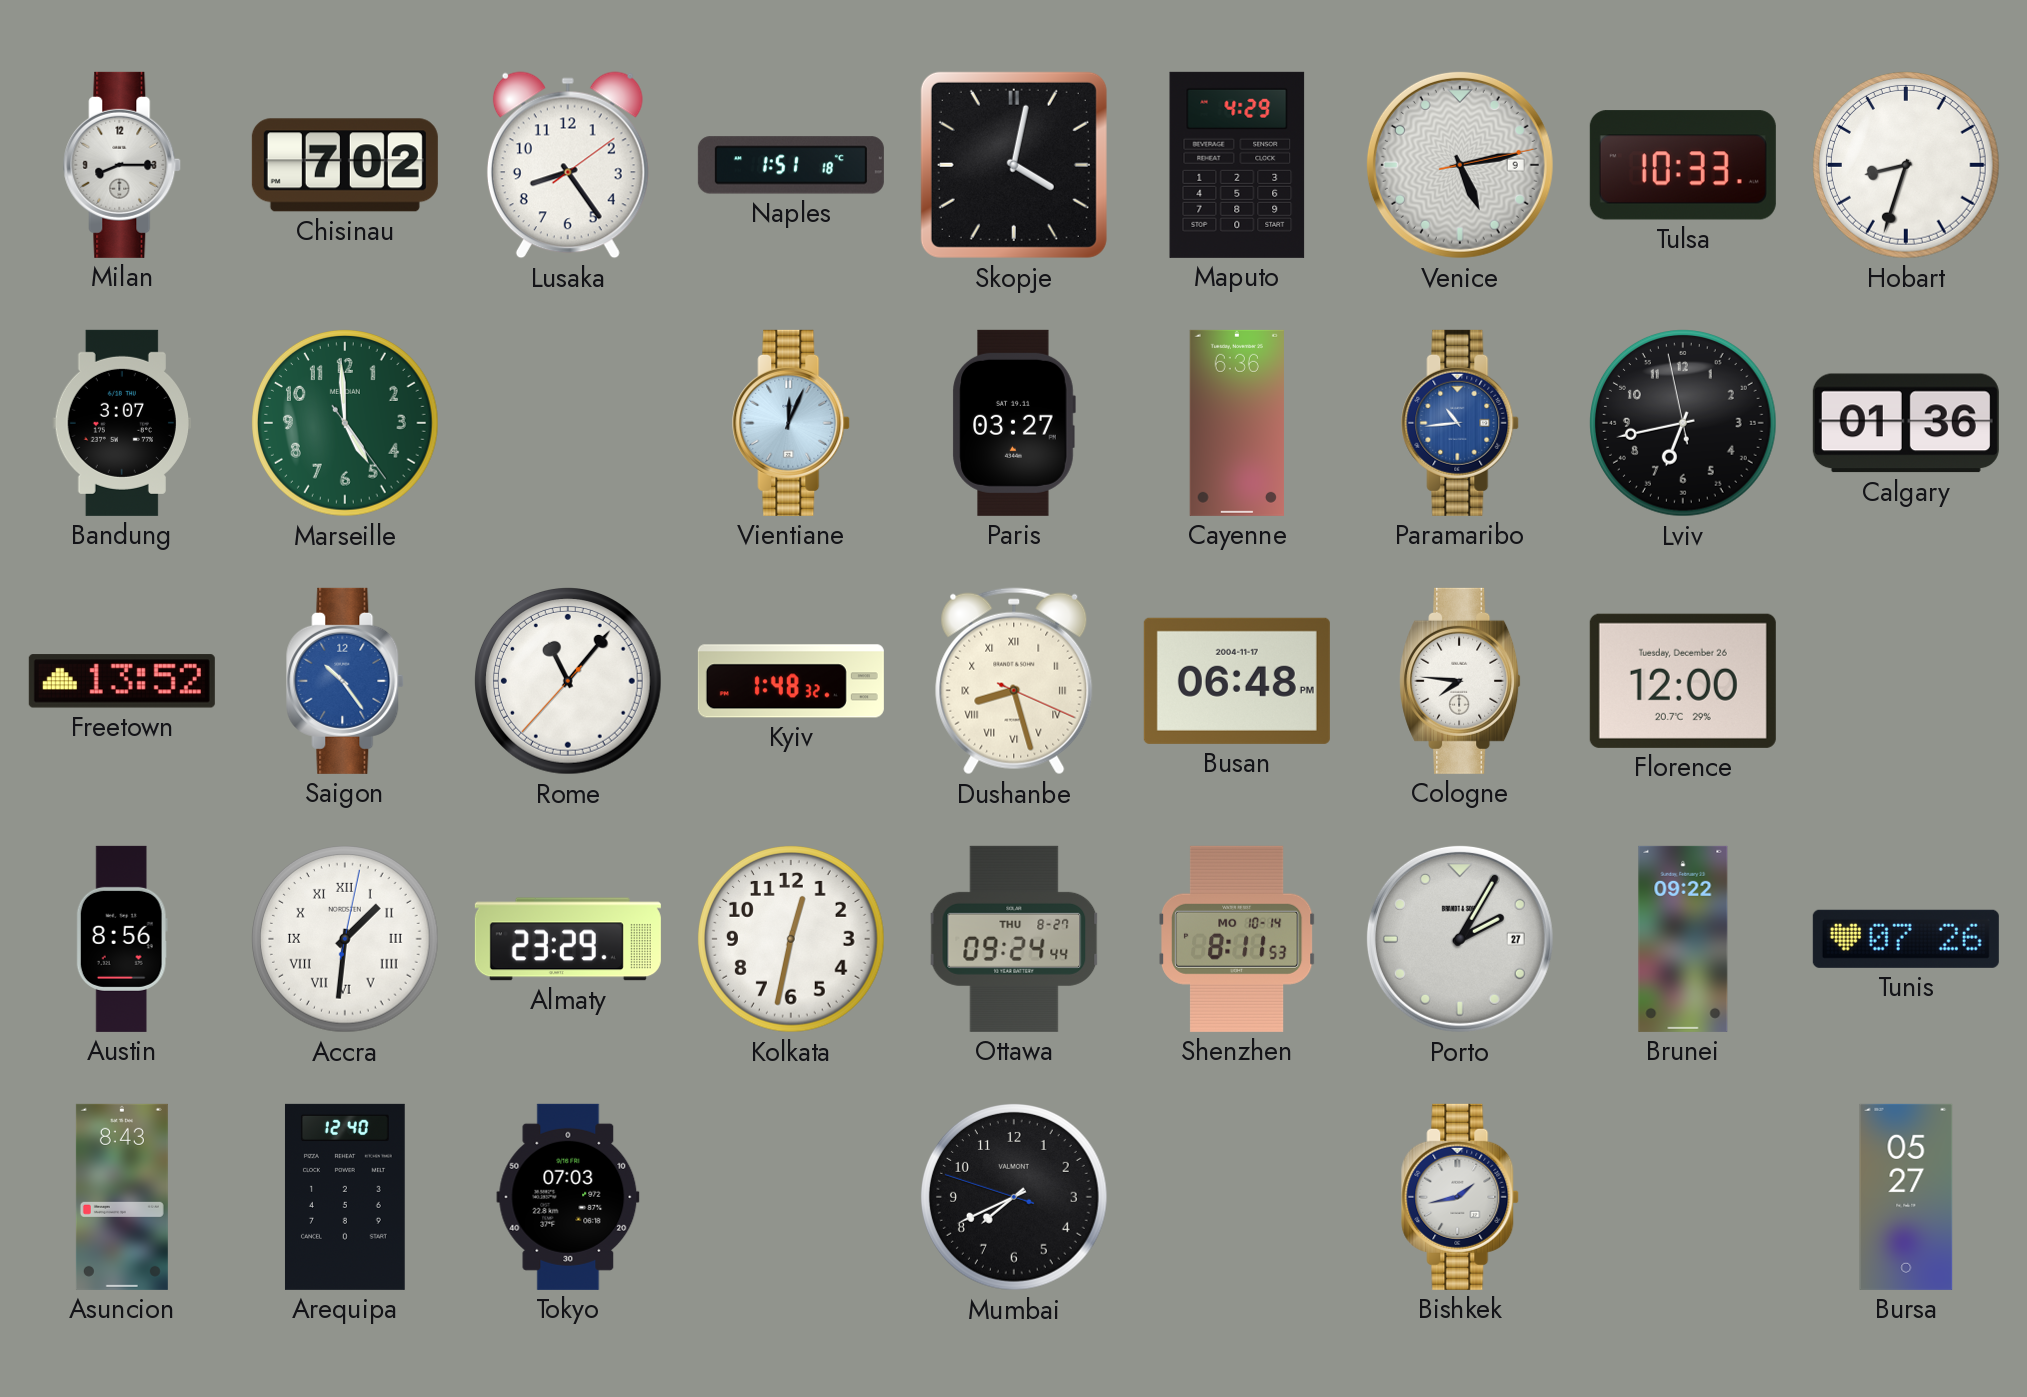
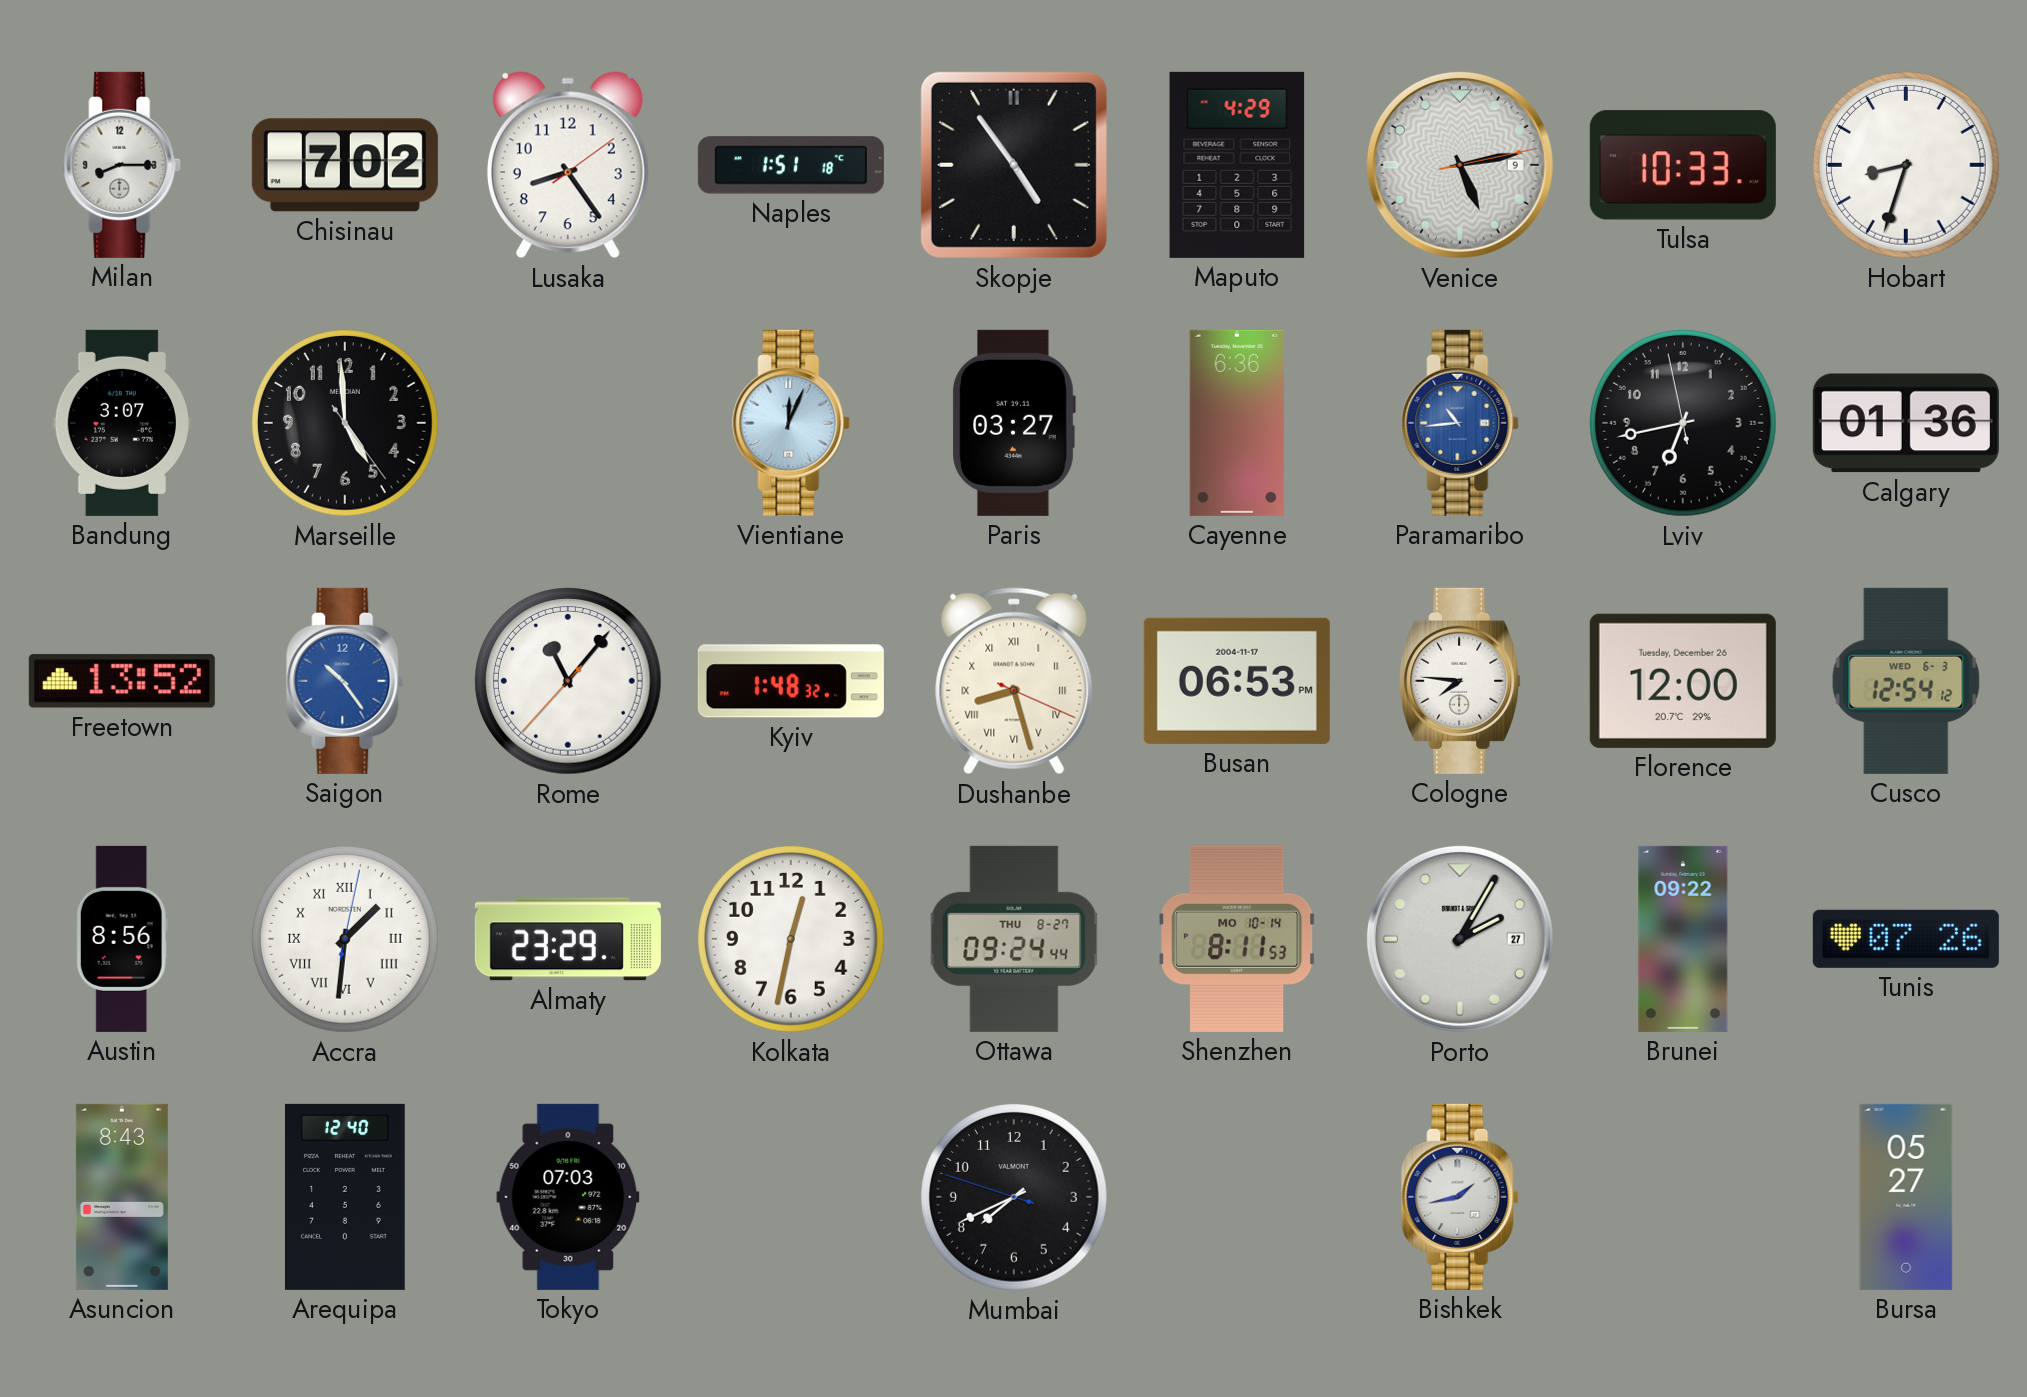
Skopje: 4:02 -> 4:54
Marseille dial: green -> black
Busan: 06:48 -> 06:53
Cusco: none -> 12:54
